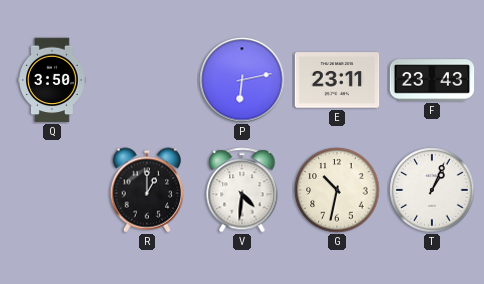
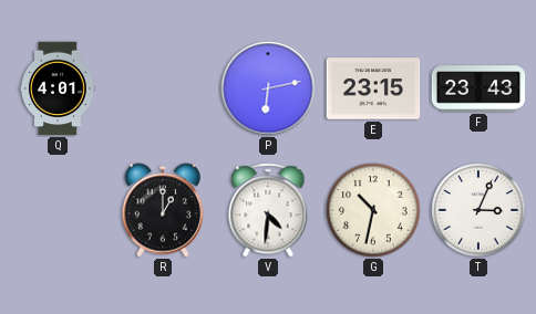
Q: 3:50 -> 4:01
E: 23:11 -> 23:15
T: 1:04 -> 3:04
